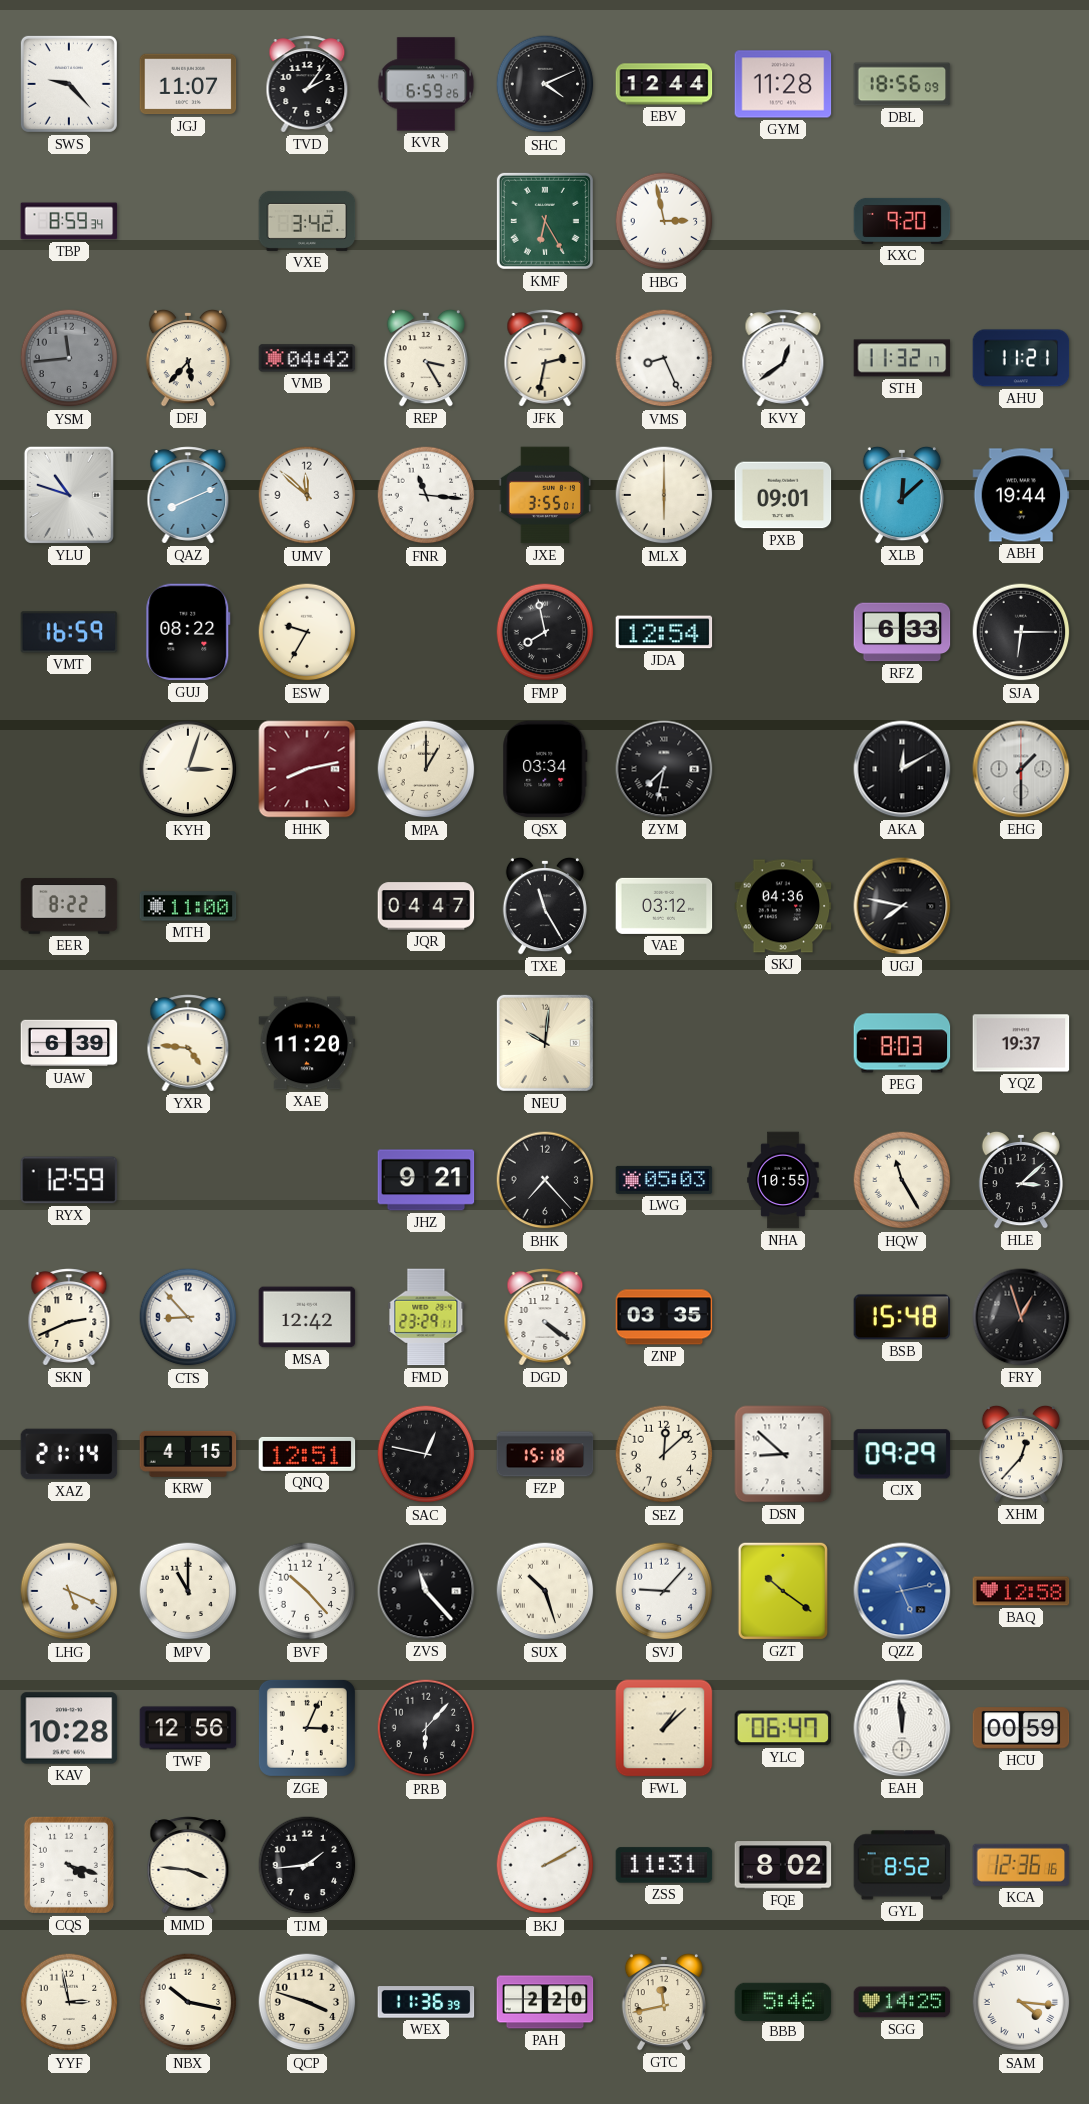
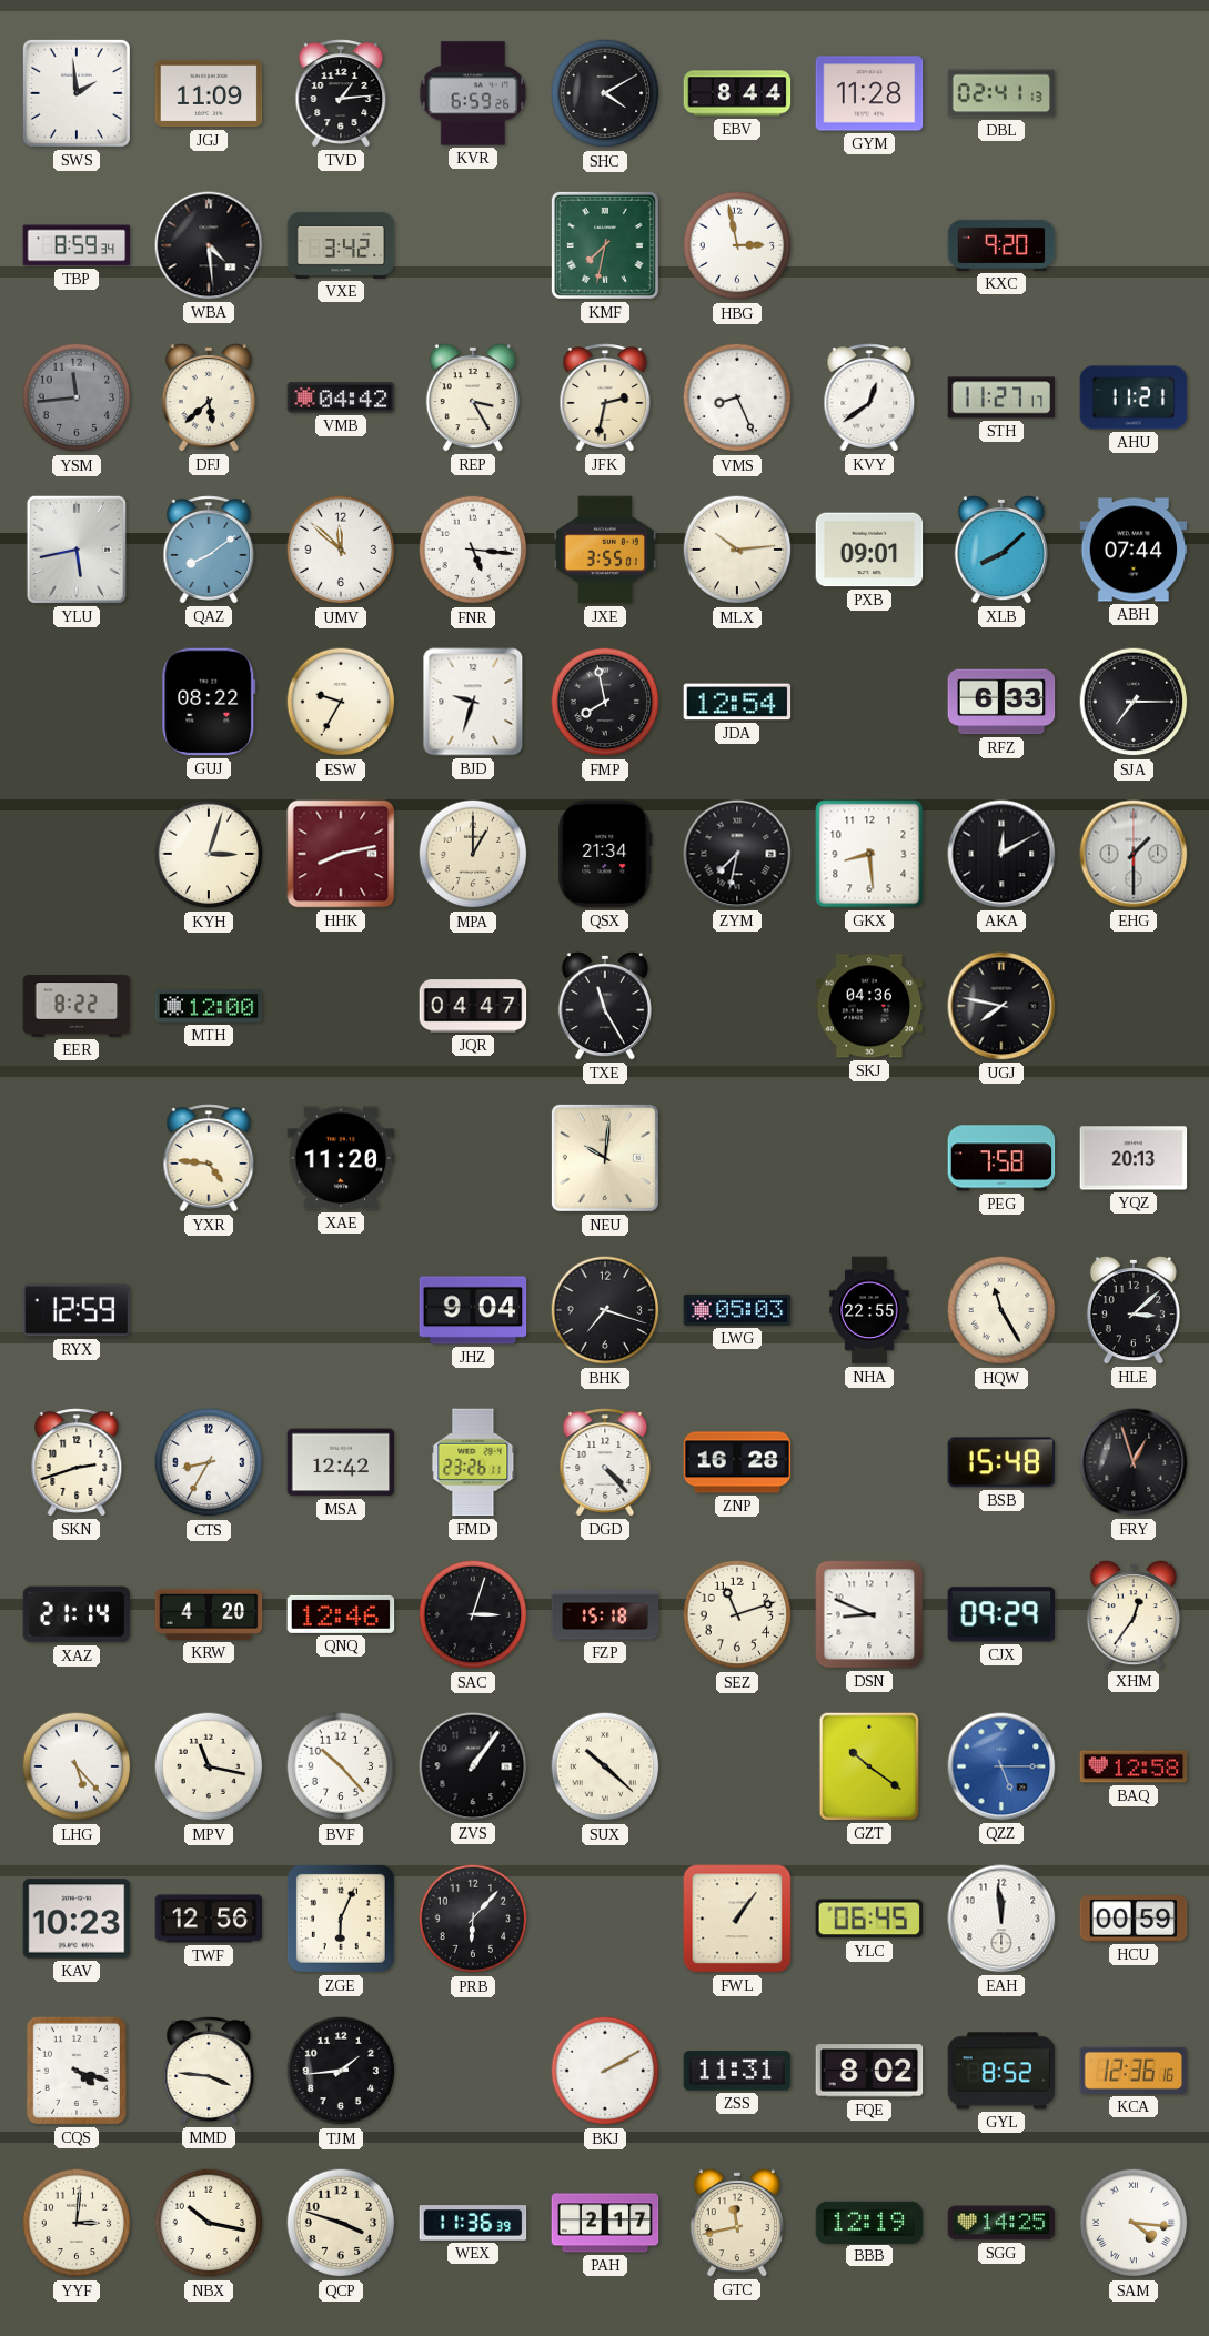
SWS: 9:23 -> 1:59
JGJ: 11:07 -> 11:09
TVD: 2:06 -> 1:14
SHC: 4:11 -> 4:10
EBV: 12:44 -> 8:44
DBL: 18:56 -> 02:41
WBA: none -> 4:29
KMF: 6:25 -> 7:32
DFJ: 5:37 -> 5:38
STH: 11:32 -> 11:27
YLU: 10:48 -> 5:43
QAZ: 8:11 -> 8:09
FNR: 11:16 -> 5:16
MLX: 6:00 -> 10:14
XLB: 12:08 -> 8:08
ABH: 19:44 -> 07:44
VMT: 16:59 -> none
BJD: none -> 9:33
SJA: 6:15 -> 7:15
QSX: 03:34 -> 21:34
GKX: none -> 8:29
MTH: 11:00 -> 12:00
VAE: 03:12 -> none
UAW: 6:39 -> none
PEG: 8:03 -> 7:58
YQZ: 19:37 -> 20:13
JHZ: 9:21 -> 9:04
BHK: 7:23 -> 7:18
NHA: 10:55 -> 22:55
SKN: 2:41 -> 2:42
CTS: 8:53 -> 8:35
FMD: 23:29 -> 23:26
DGD: 4:21 -> 4:23
ZNP: 03:35 -> 16:28
KRW: 4:15 -> 4:20
QNQ: 12:51 -> 12:46
SAC: 12:47 -> 3:03
SEZ: 12:08 -> 11:12
DSN: 8:52 -> 8:49
XHM: 12:37 -> 12:36
LHG: 5:19 -> 5:23
MPV: 11:00 -> 11:17
ZVS: 11:23 -> 1:06
SUX: 10:27 -> 10:22
SVJ: 9:07 -> none
QZZ: 5:13 -> 5:15
KAV: 10:28 -> 10:23
ZGE: 3:04 -> 6:04
FWL: 1:08 -> 1:06
YLC: 06:47 -> 06:45
YYF: 2:58 -> 3:01
PAH: 2:20 -> 2:17
BBB: 5:46 -> 12:19
